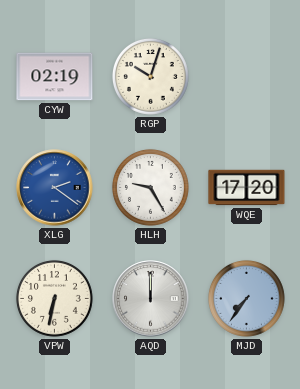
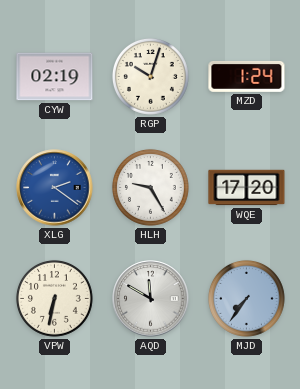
MZD: none -> 1:24
AQD: 12:00 -> 11:50
